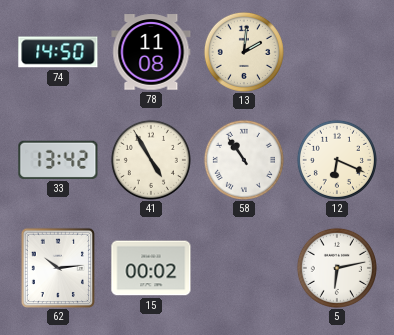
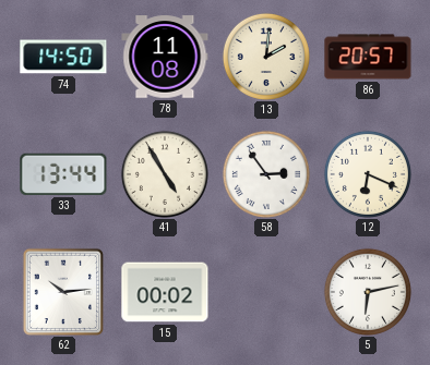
86: none -> 20:57
33: 13:42 -> 13:44
58: 10:54 -> 2:54
